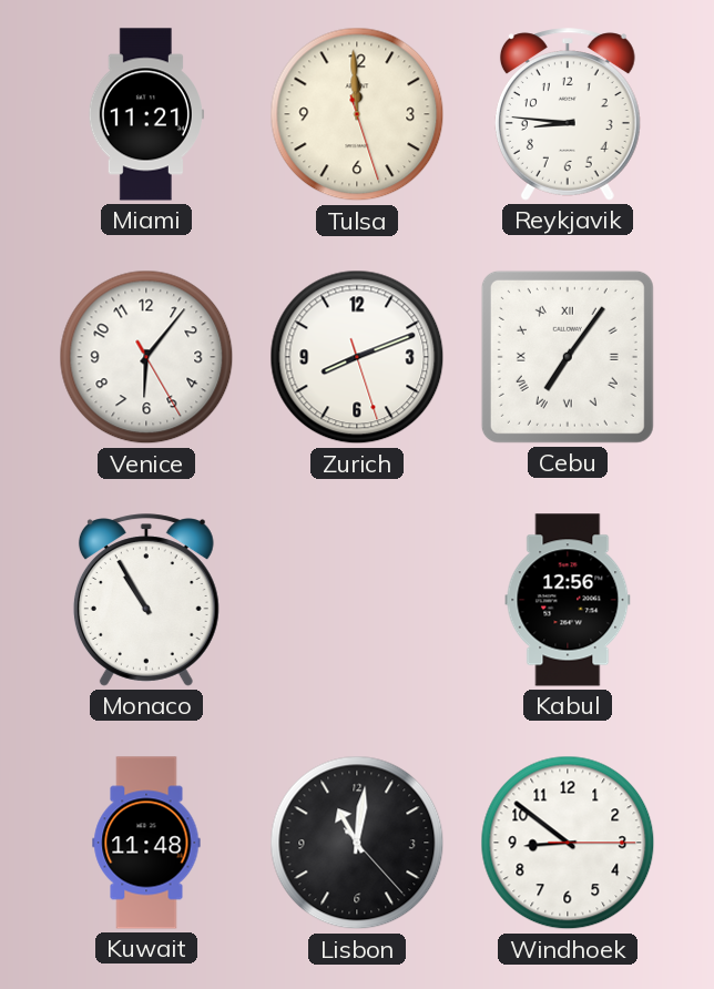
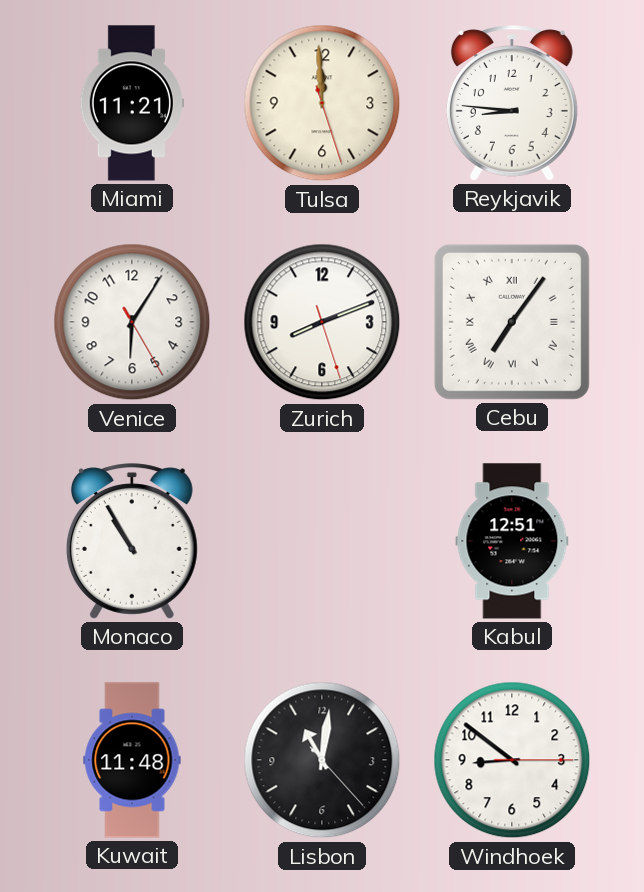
Venice: 6:06 -> 6:05
Kabul: 12:56 -> 12:51
